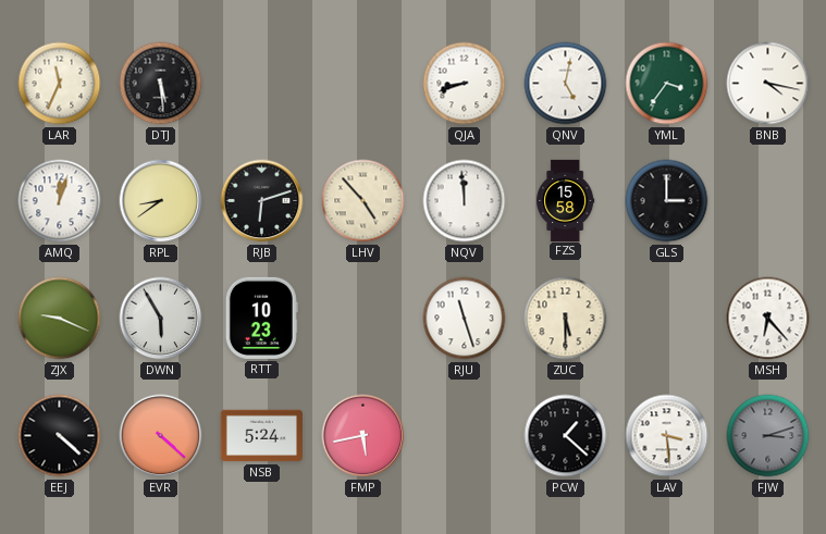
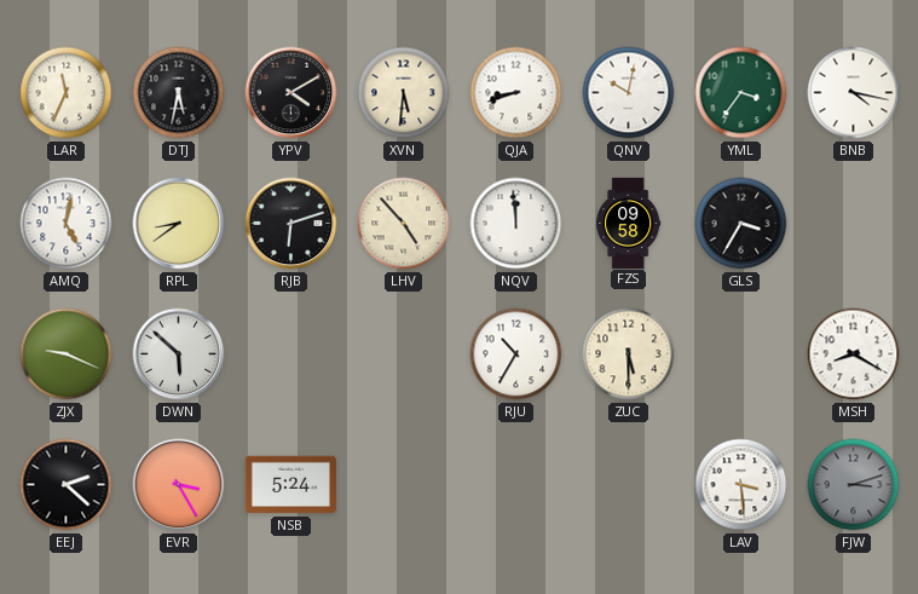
DTJ: 5:29 -> 5:32
YPV: none -> 4:10
XVN: none -> 5:31
QNV: 5:02 -> 10:02
AMQ: 12:03 -> 5:02
FZS: 15:58 -> 09:58
GLS: 3:00 -> 3:35
DWN: 5:55 -> 5:52
RTT: 10:23 -> none
RJU: 11:27 -> 10:35
MSH: 6:23 -> 8:20
EEJ: 4:22 -> 2:22
EVR: 4:22 -> 3:25
FMP: 5:43 -> none
PCW: 1:22 -> none
